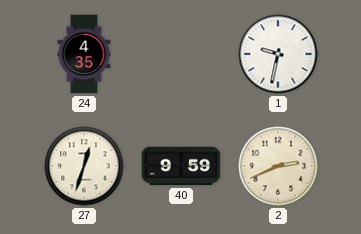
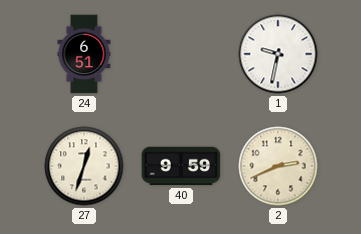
24: 4:35 -> 6:51
